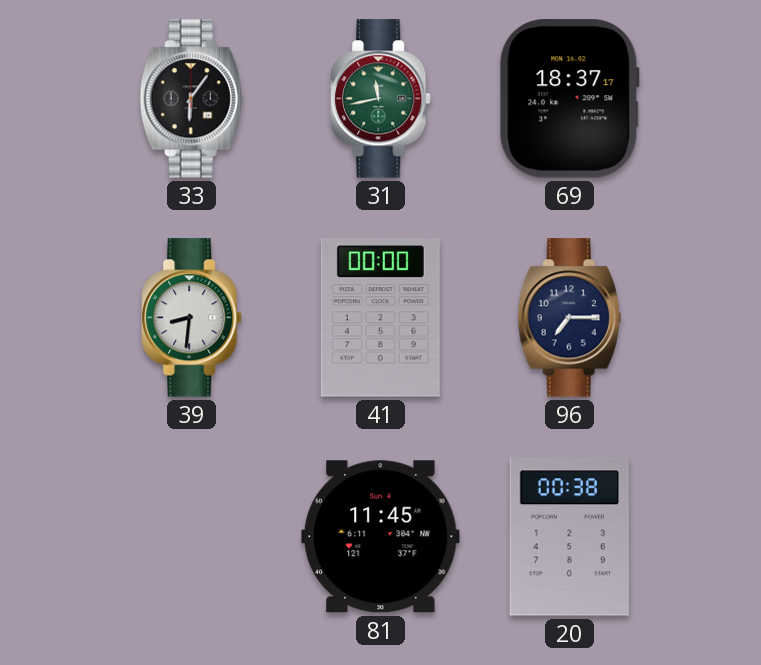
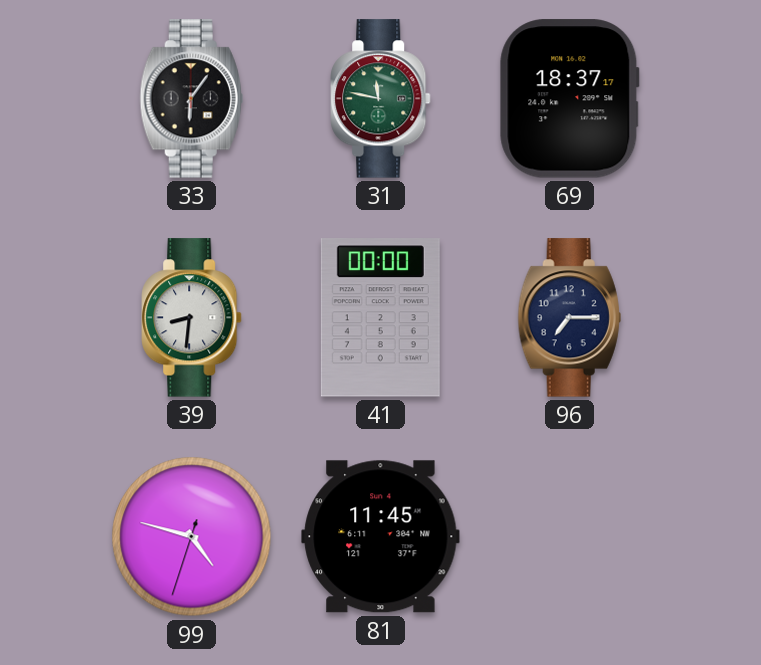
31: 11:43 -> 11:47
99: none -> 4:47
20: 00:38 -> none
